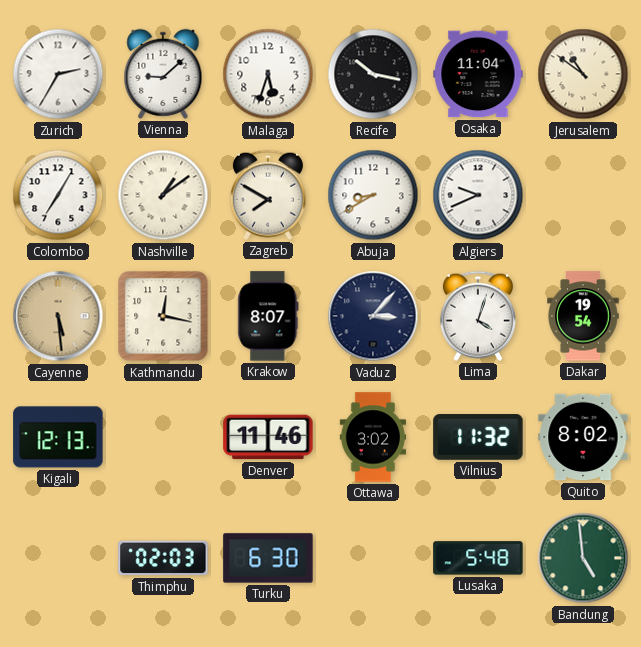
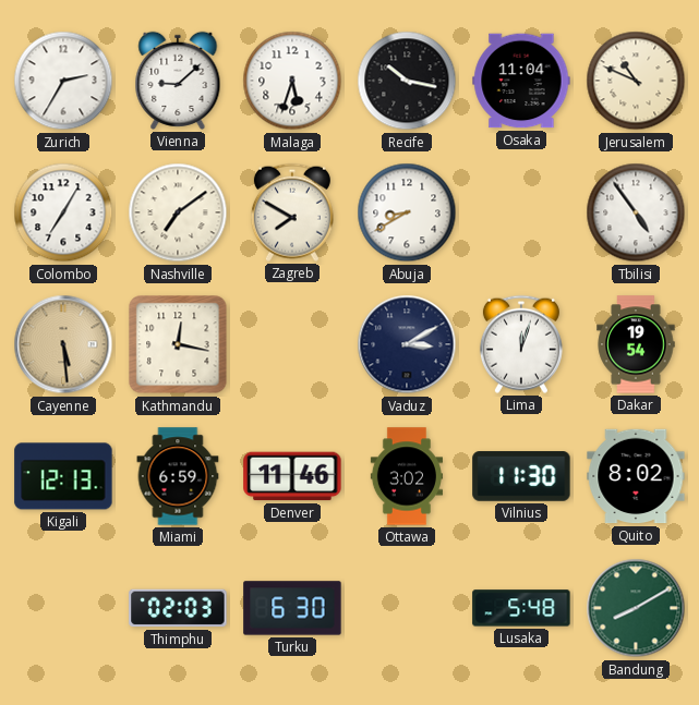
Jerusalem: 10:51 -> 10:49
Nashville: 1:09 -> 7:09
Algiers: 9:41 -> none
Tbilisi: none -> 4:54
Krakow: 8:07 -> none
Vaduz: 3:07 -> 3:10
Lima: 4:03 -> 12:03
Miami: none -> 6:59
Vilnius: 11:32 -> 11:30
Bandung: 4:59 -> 8:10
